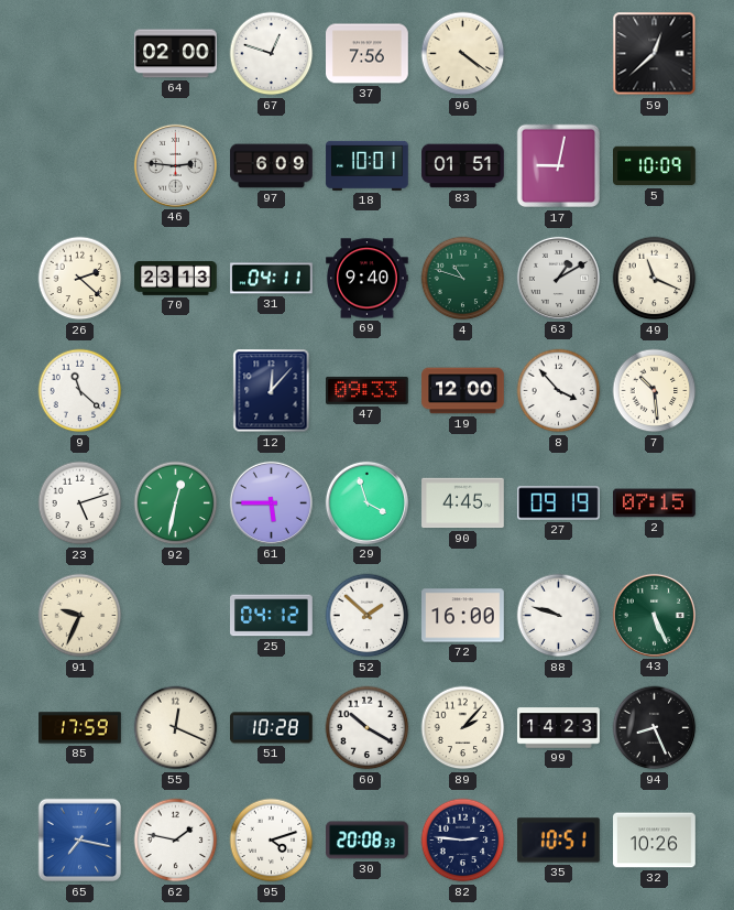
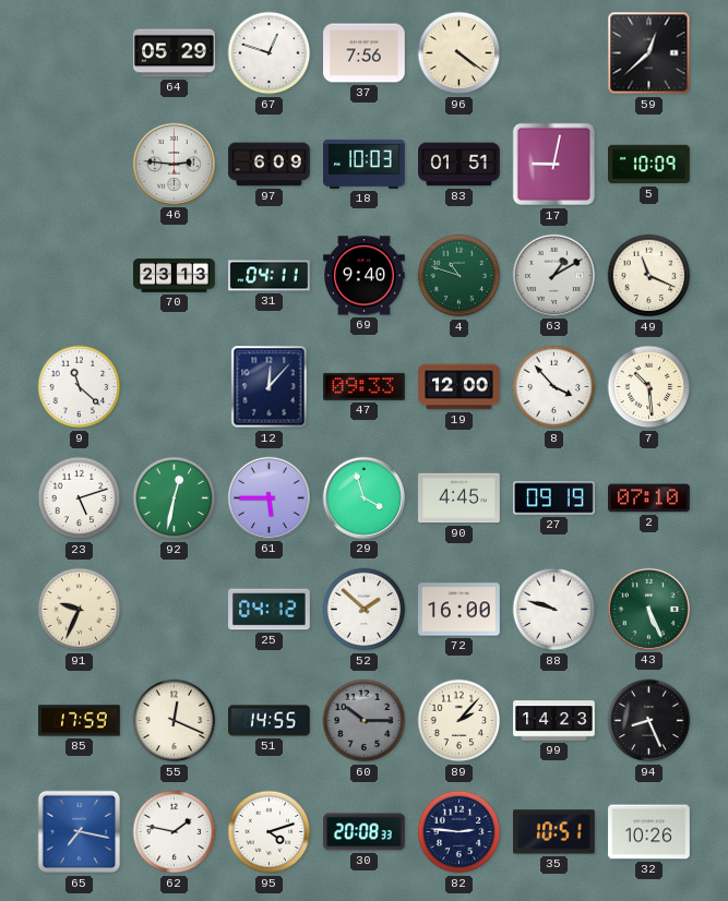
64: 02:00 -> 05:29
18: 10:01 -> 10:03
26: 2:22 -> none
2: 07:15 -> 07:10
51: 10:28 -> 14:55
60: 10:20 -> 10:15
60 dial: white -> grey
